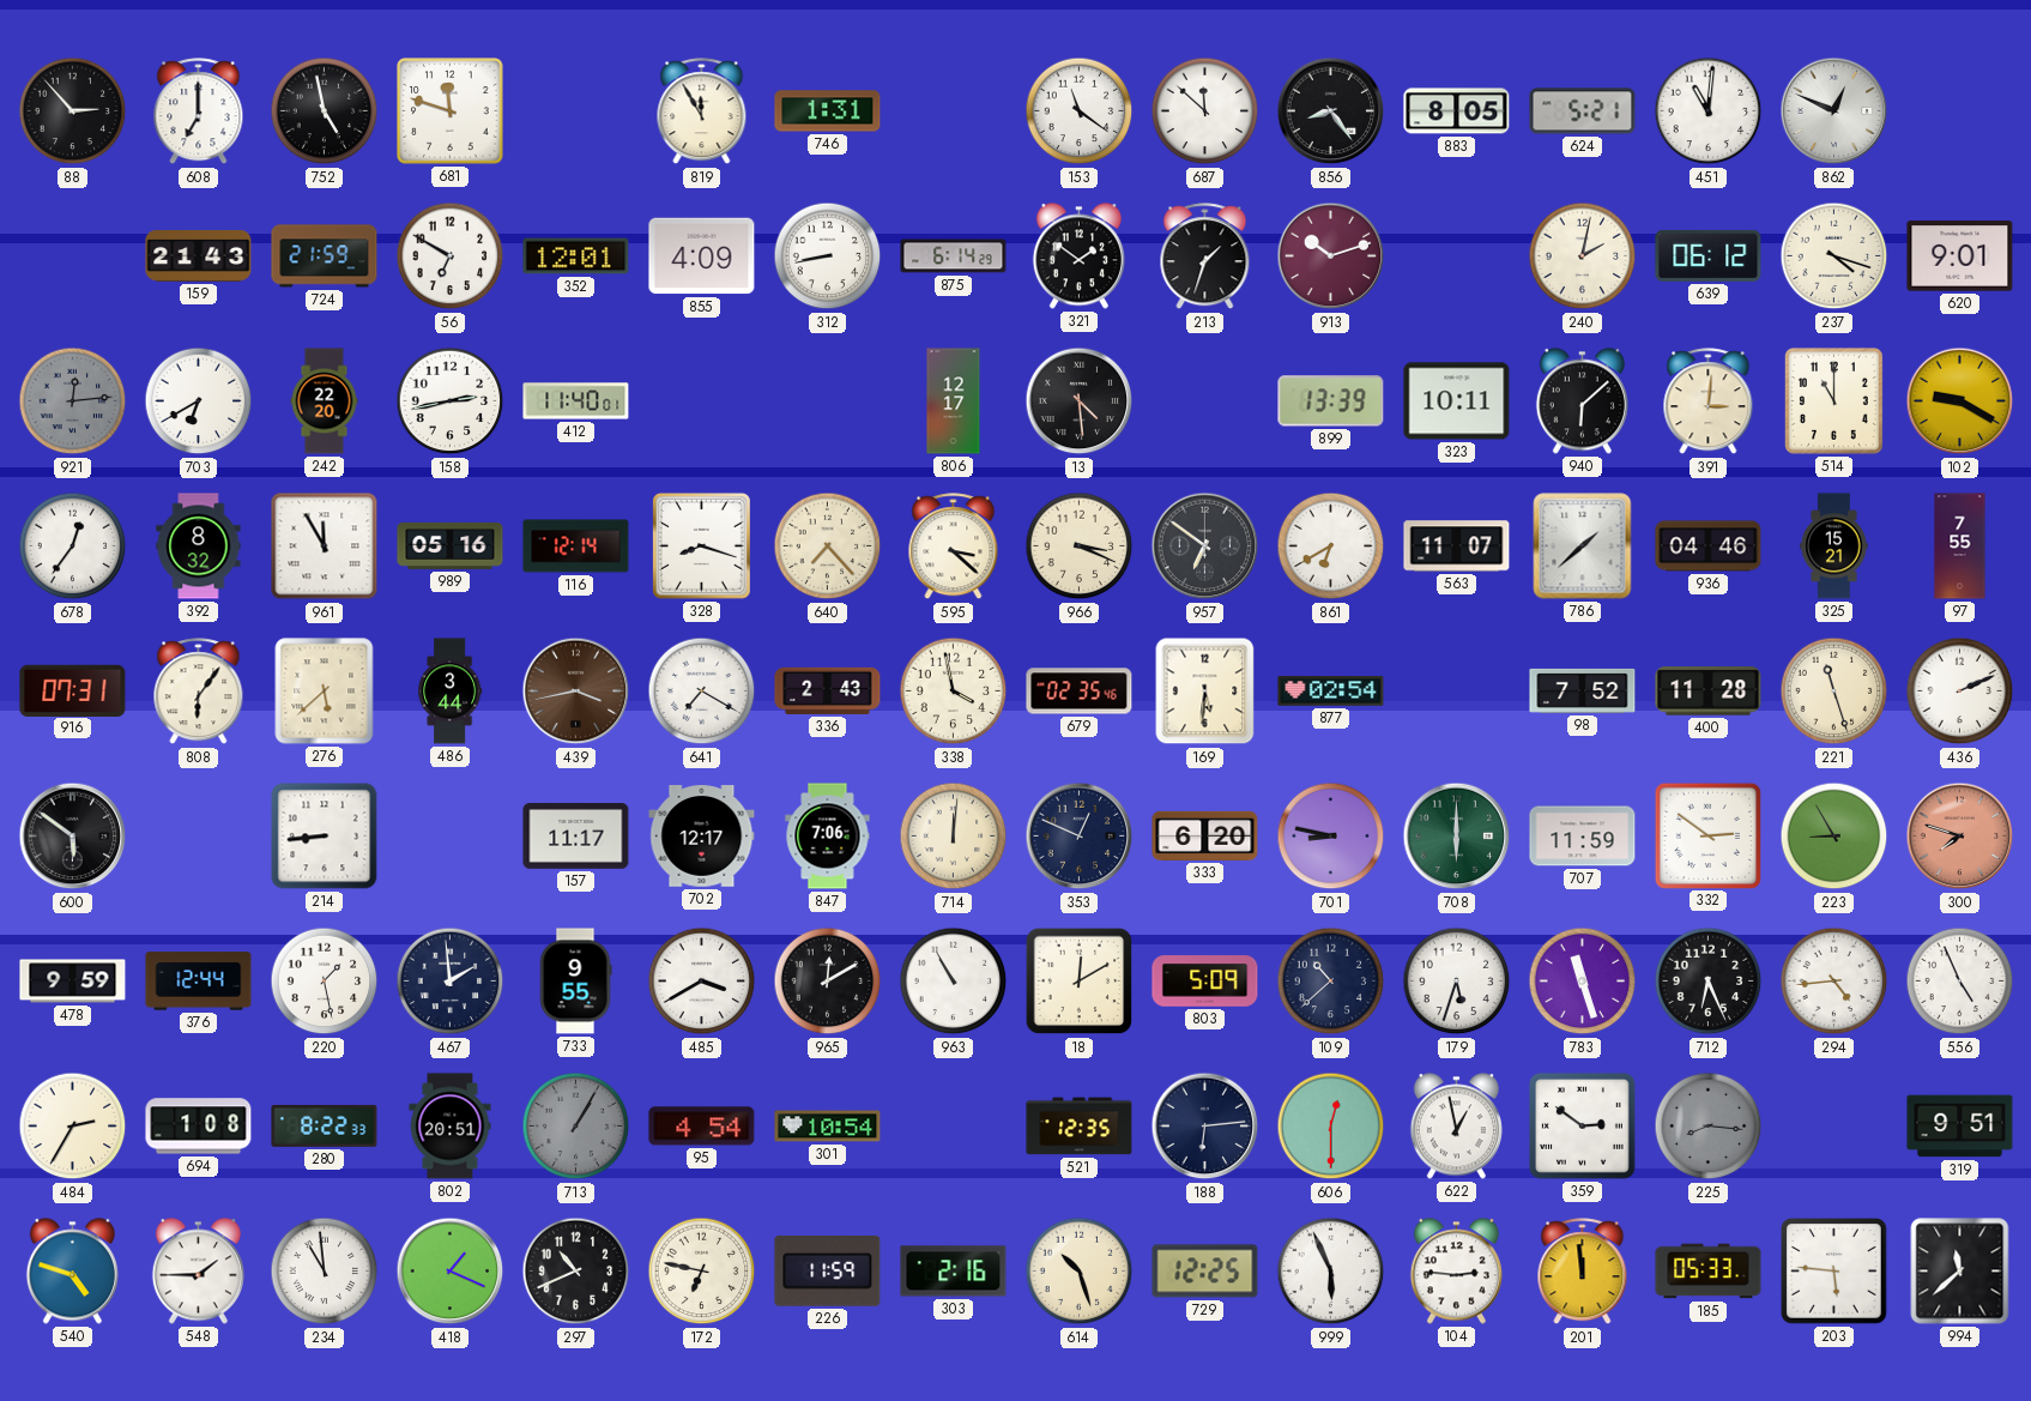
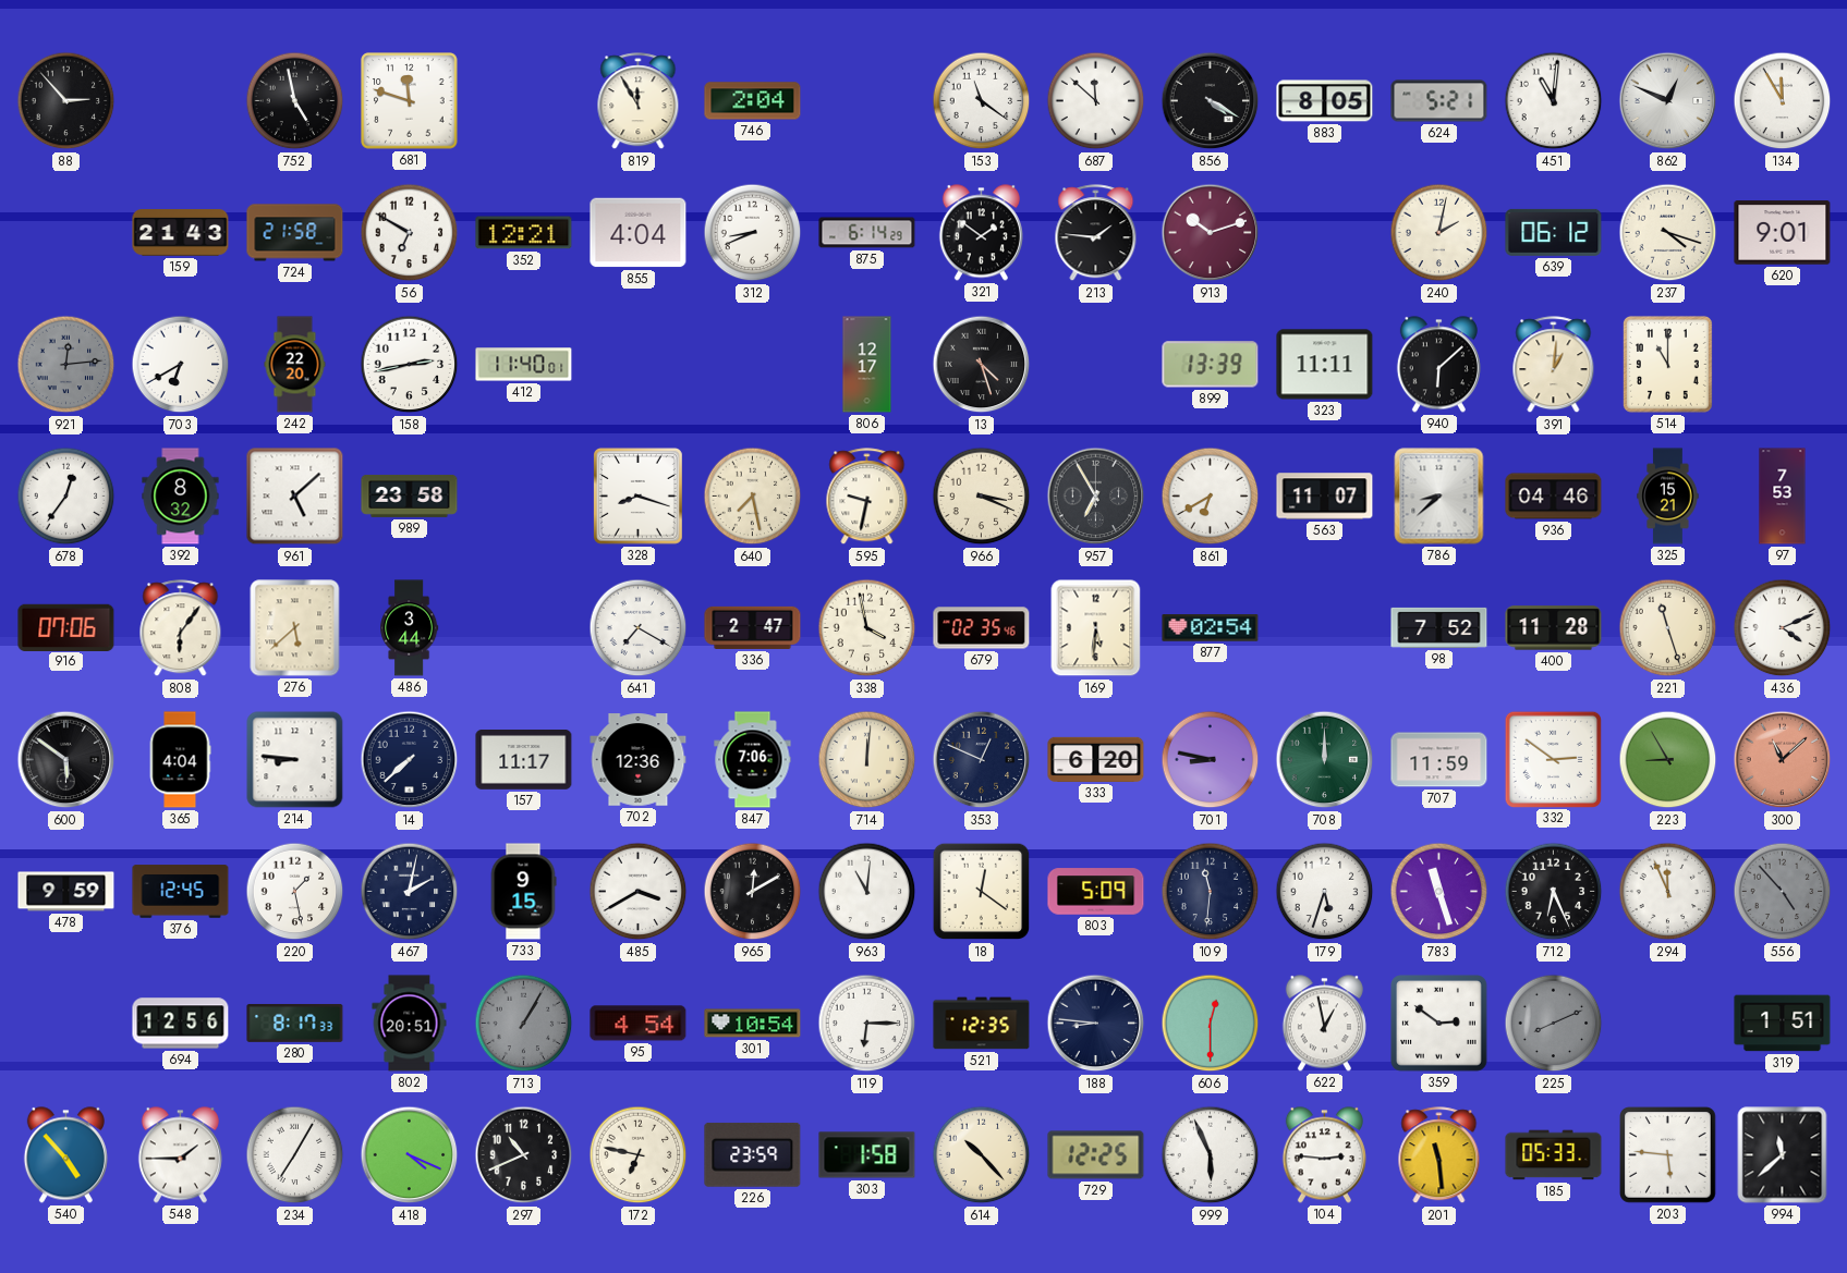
608: 7:00 -> none
746: 1:31 -> 2:04
856: 8:24 -> 4:20
134: none -> 11:55
724: 21:59 -> 21:58
352: 12:01 -> 12:21
855: 4:09 -> 4:04
312: 8:43 -> 8:41
213: 1:33 -> 1:46
13: 4:29 -> 4:27
323: 10:11 -> 11:11
391: 3:01 -> 1:01
102: 9:20 -> none
961: 11:55 -> 5:08
989: 05:16 -> 23:58
116: 12:14 -> none
640: 7:23 -> 7:28
595: 3:22 -> 9:32
957: 6:51 -> 6:55
786: 1:38 -> 8:38
97: 7:55 -> 7:53
916: 07:31 -> 07:06
439: 3:43 -> none
336: 2:43 -> 2:47
436: 2:11 -> 4:11
365: none -> 4:04
214: 8:44 -> 8:46
14: none -> 7:38
702: 12:17 -> 12:36
708: 6:00 -> 12:00
300: 7:48 -> 11:08
376: 12:44 -> 12:45
467: 1:59 -> 2:02
733: 9:55 -> 9:15
963: 10:55 -> 11:01
18: 12:10 -> 12:21
109: 10:38 -> 11:31
294: 4:44 -> 11:56
556: 4:56 -> 4:53
556 dial: white -> grey
484: 2:35 -> none
694: 1:08 -> 12:56
280: 8:22 -> 8:17
119: none -> 6:15
188: 6:14 -> 8:46
225: 8:16 -> 8:11
319: 9:51 -> 1:51
540: 4:48 -> 4:53
234: 10:59 -> 7:05
418: 1:19 -> 4:19
226: 11:59 -> 23:59
303: 2:16 -> 1:58
614: 10:27 -> 10:23
201: 11:59 -> 11:29
